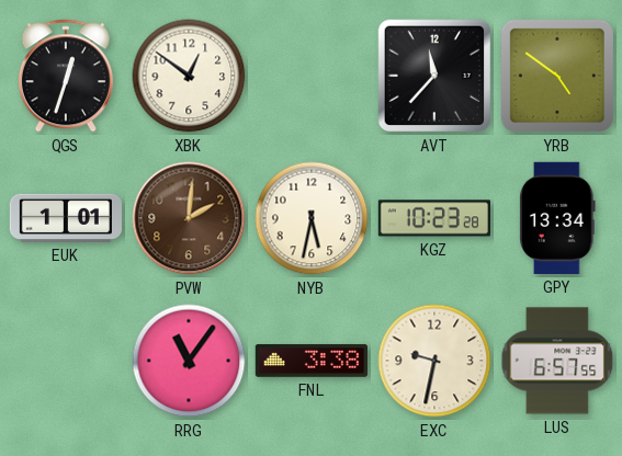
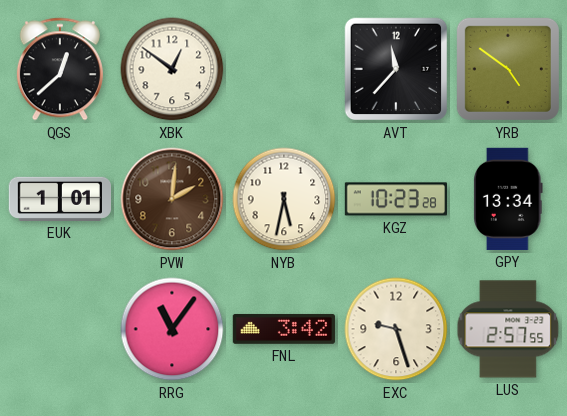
QGS: 12:33 -> 12:38
FNL: 3:38 -> 3:42
EXC: 9:32 -> 9:27
LUS: 6:57 -> 2:57
